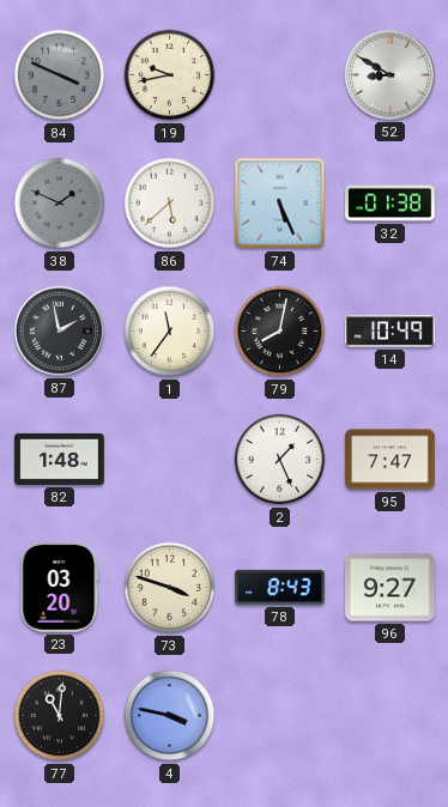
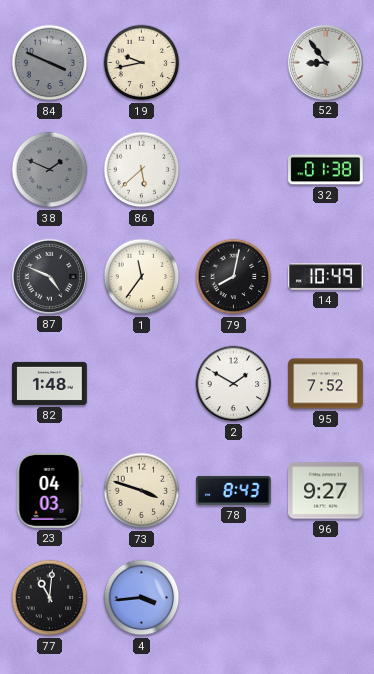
52: 8:50 -> 8:54
74: 5:26 -> none
87: 1:58 -> 4:49
2: 1:26 -> 1:50
95: 7:47 -> 7:52
23: 03:20 -> 04:03
4: 3:47 -> 3:44
